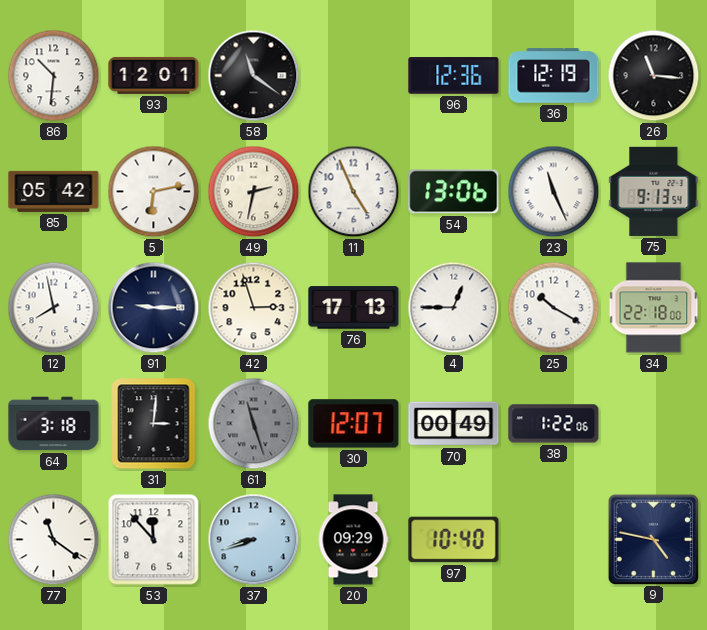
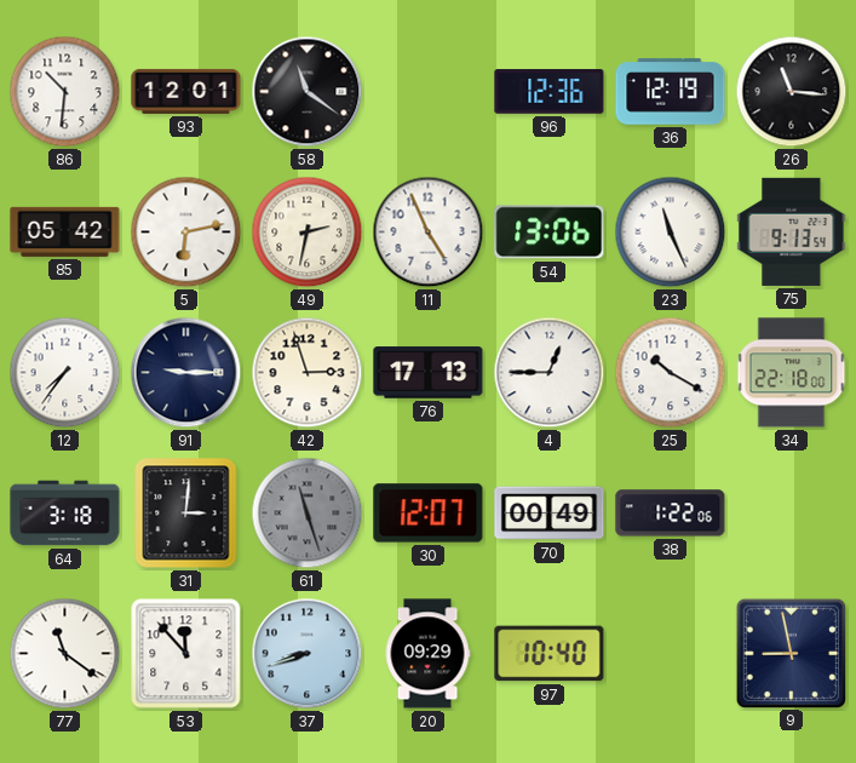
12: 7:58 -> 7:36
9: 4:47 -> 8:58
